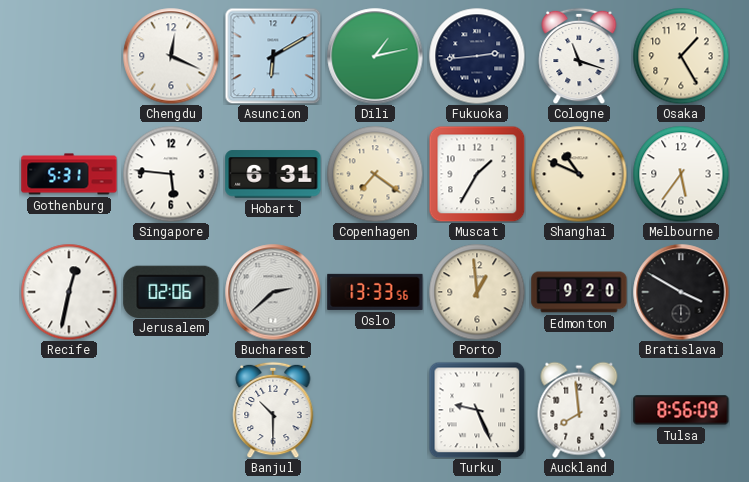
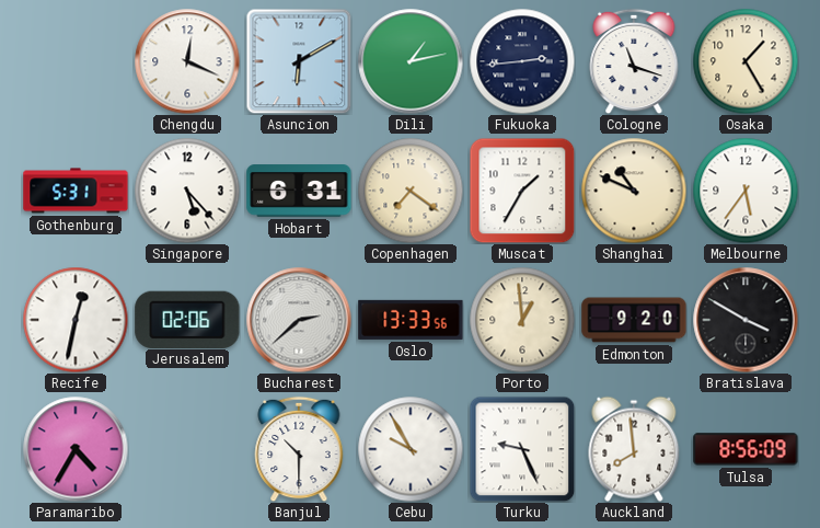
Singapore: 5:46 -> 5:23
Paramaribo: none -> 4:35
Cebu: none -> 9:55
